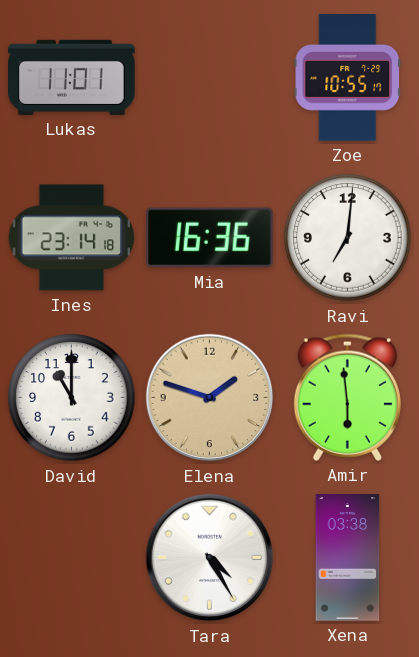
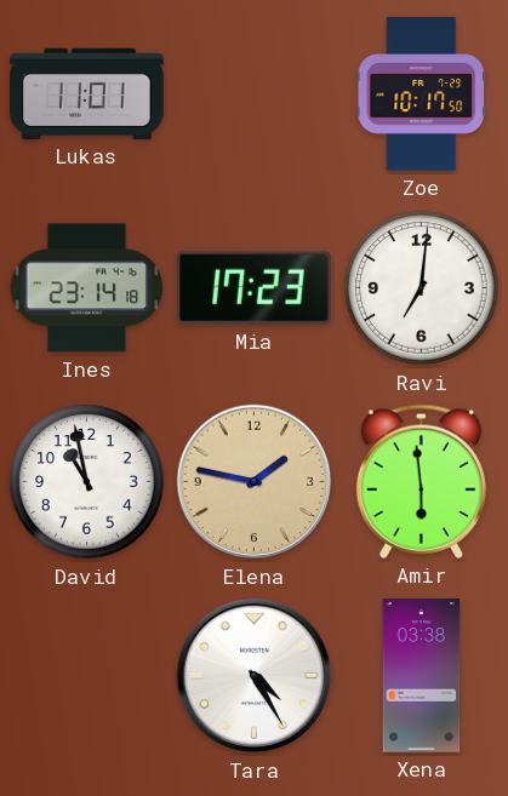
Zoe: 10:55 -> 10:17
Mia: 16:36 -> 17:23
David: 11:00 -> 10:58
Elena: 1:48 -> 1:47
